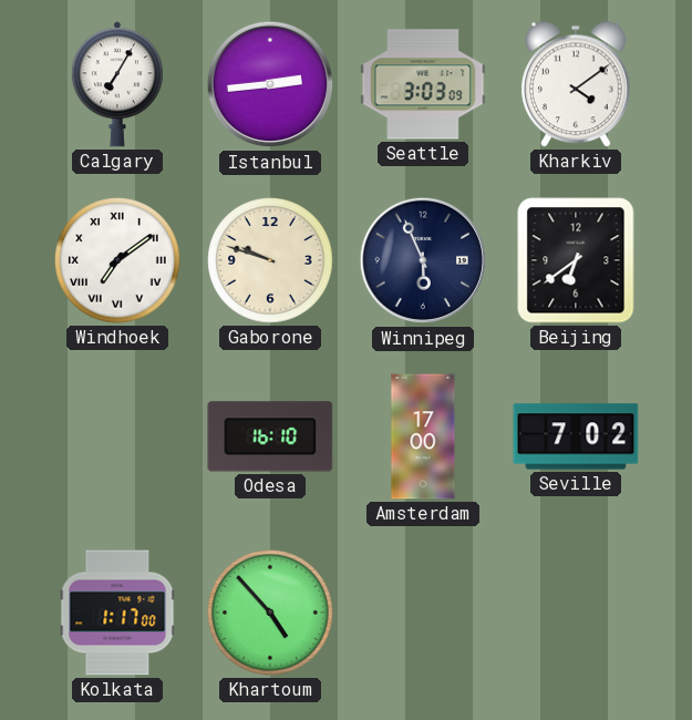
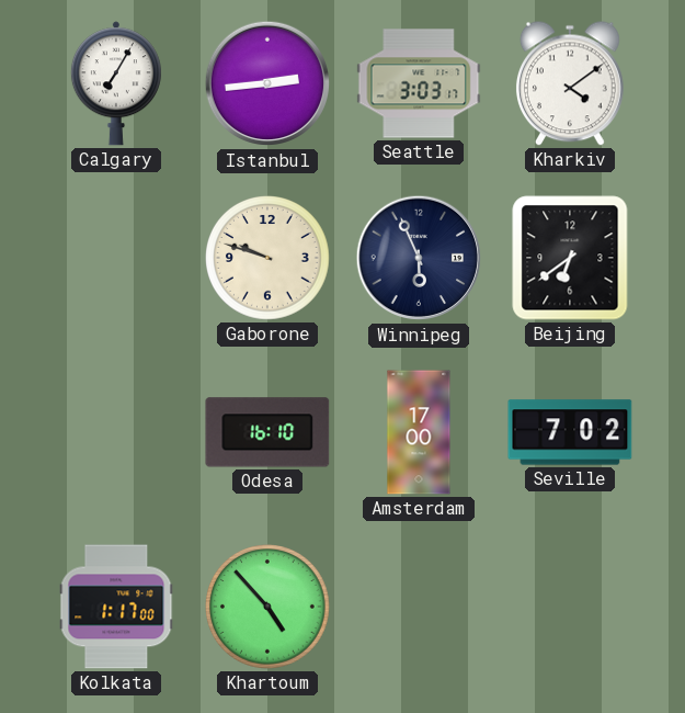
Seattle: 3:03:09 -> 3:03:17
Windhoek: 7:09 -> none
